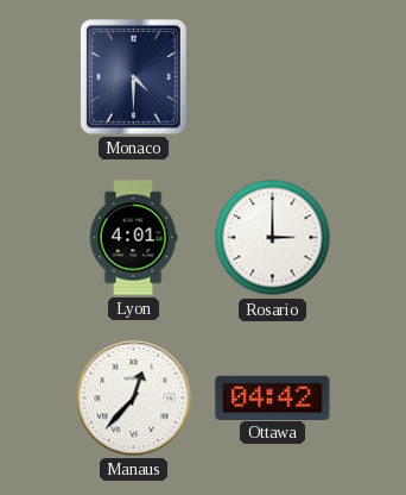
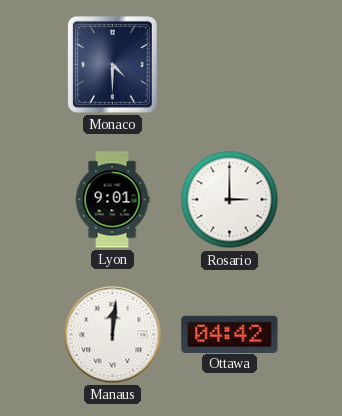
Lyon: 4:01 -> 9:01
Manaus: 12:37 -> 12:01
